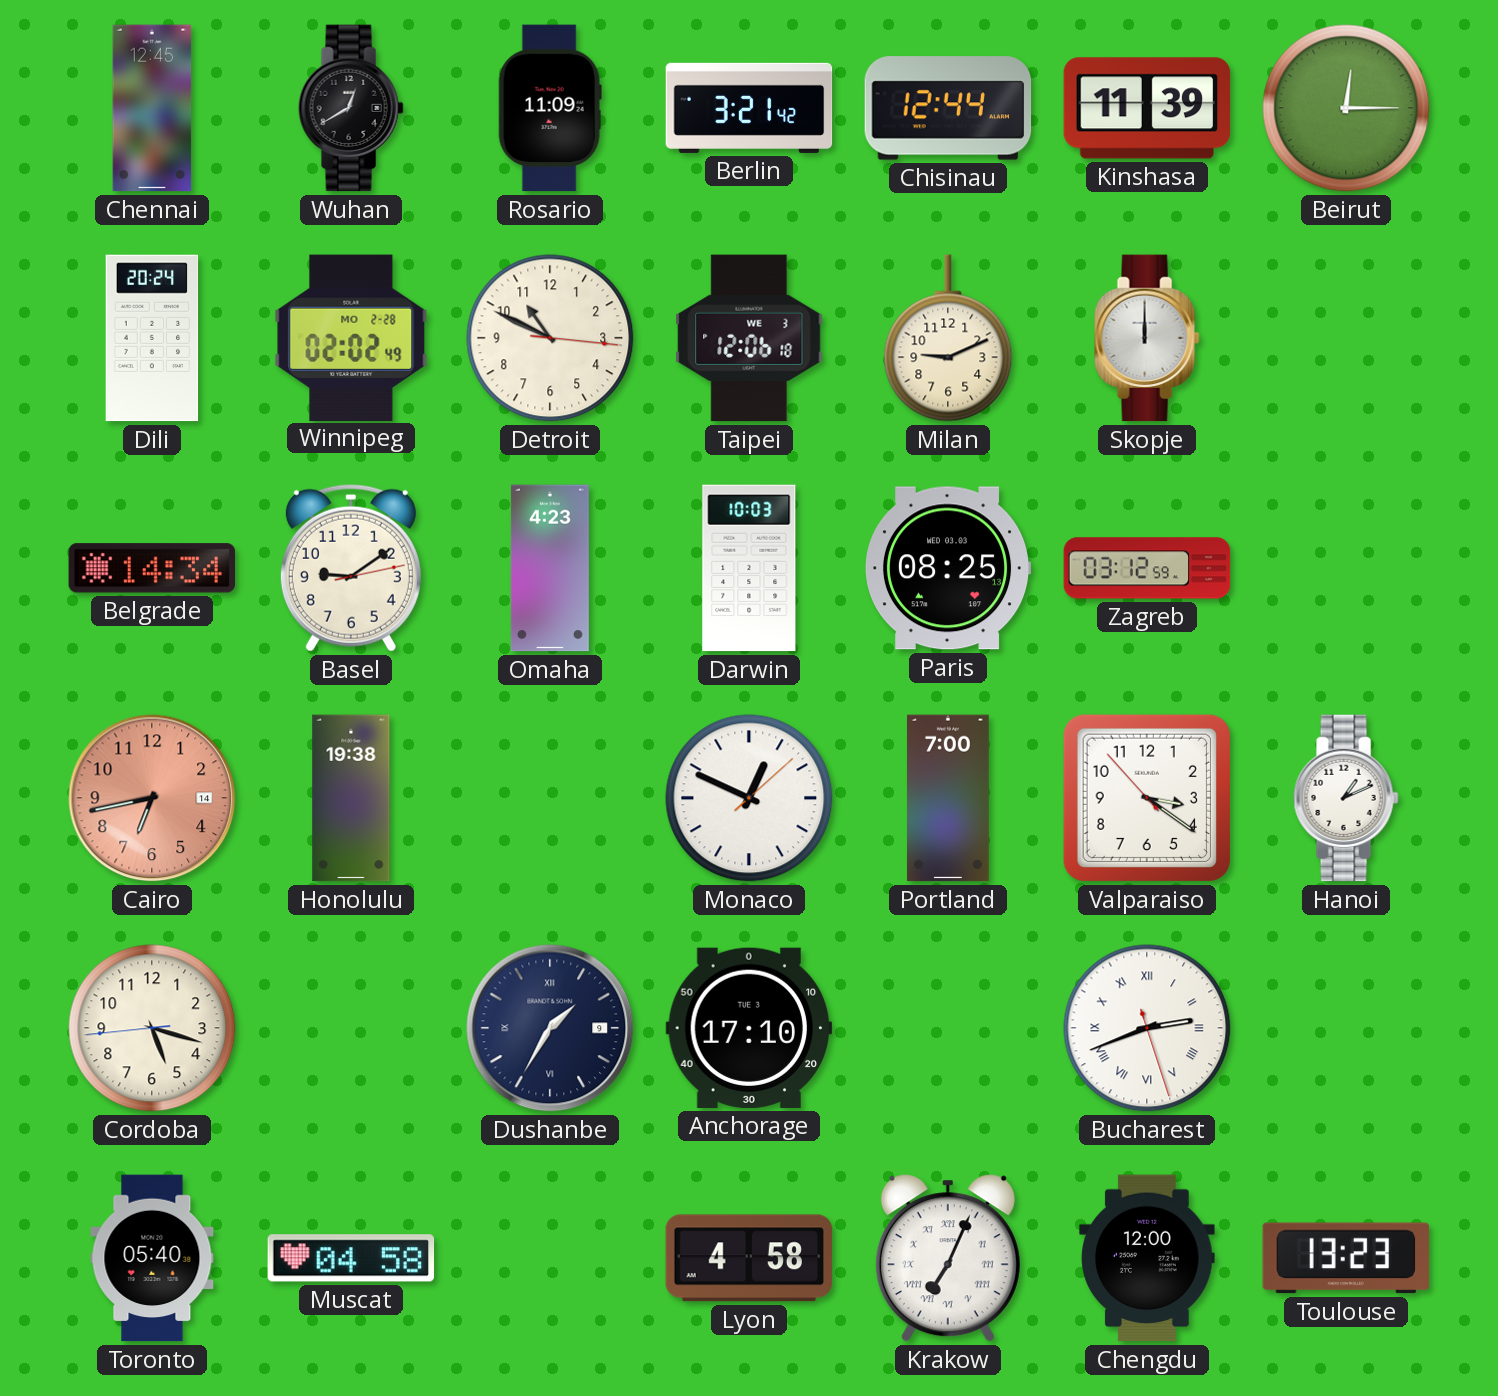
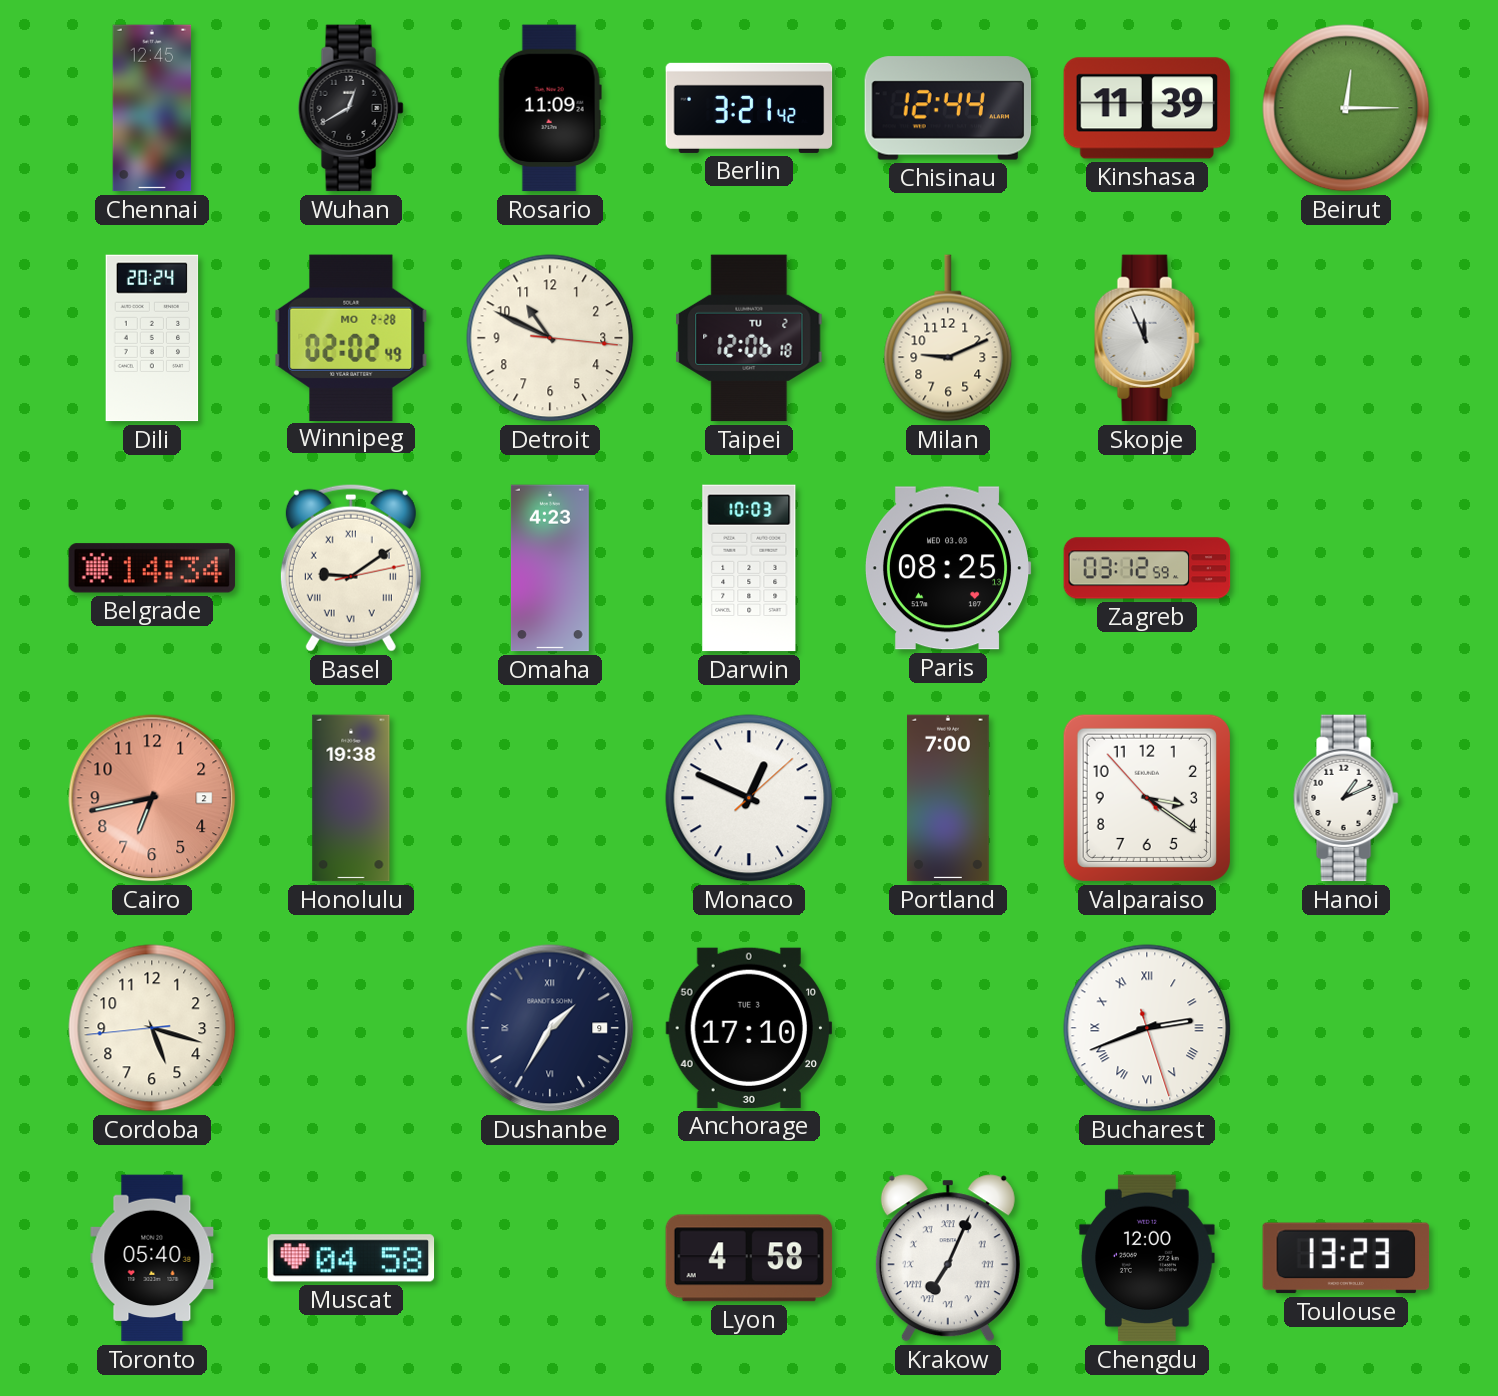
Taipei date: WE 3 -> TU 2
Skopje: 12:00 -> 11:56
Basel numerals: Arabic -> Roman
Cairo date: 14 -> 2
